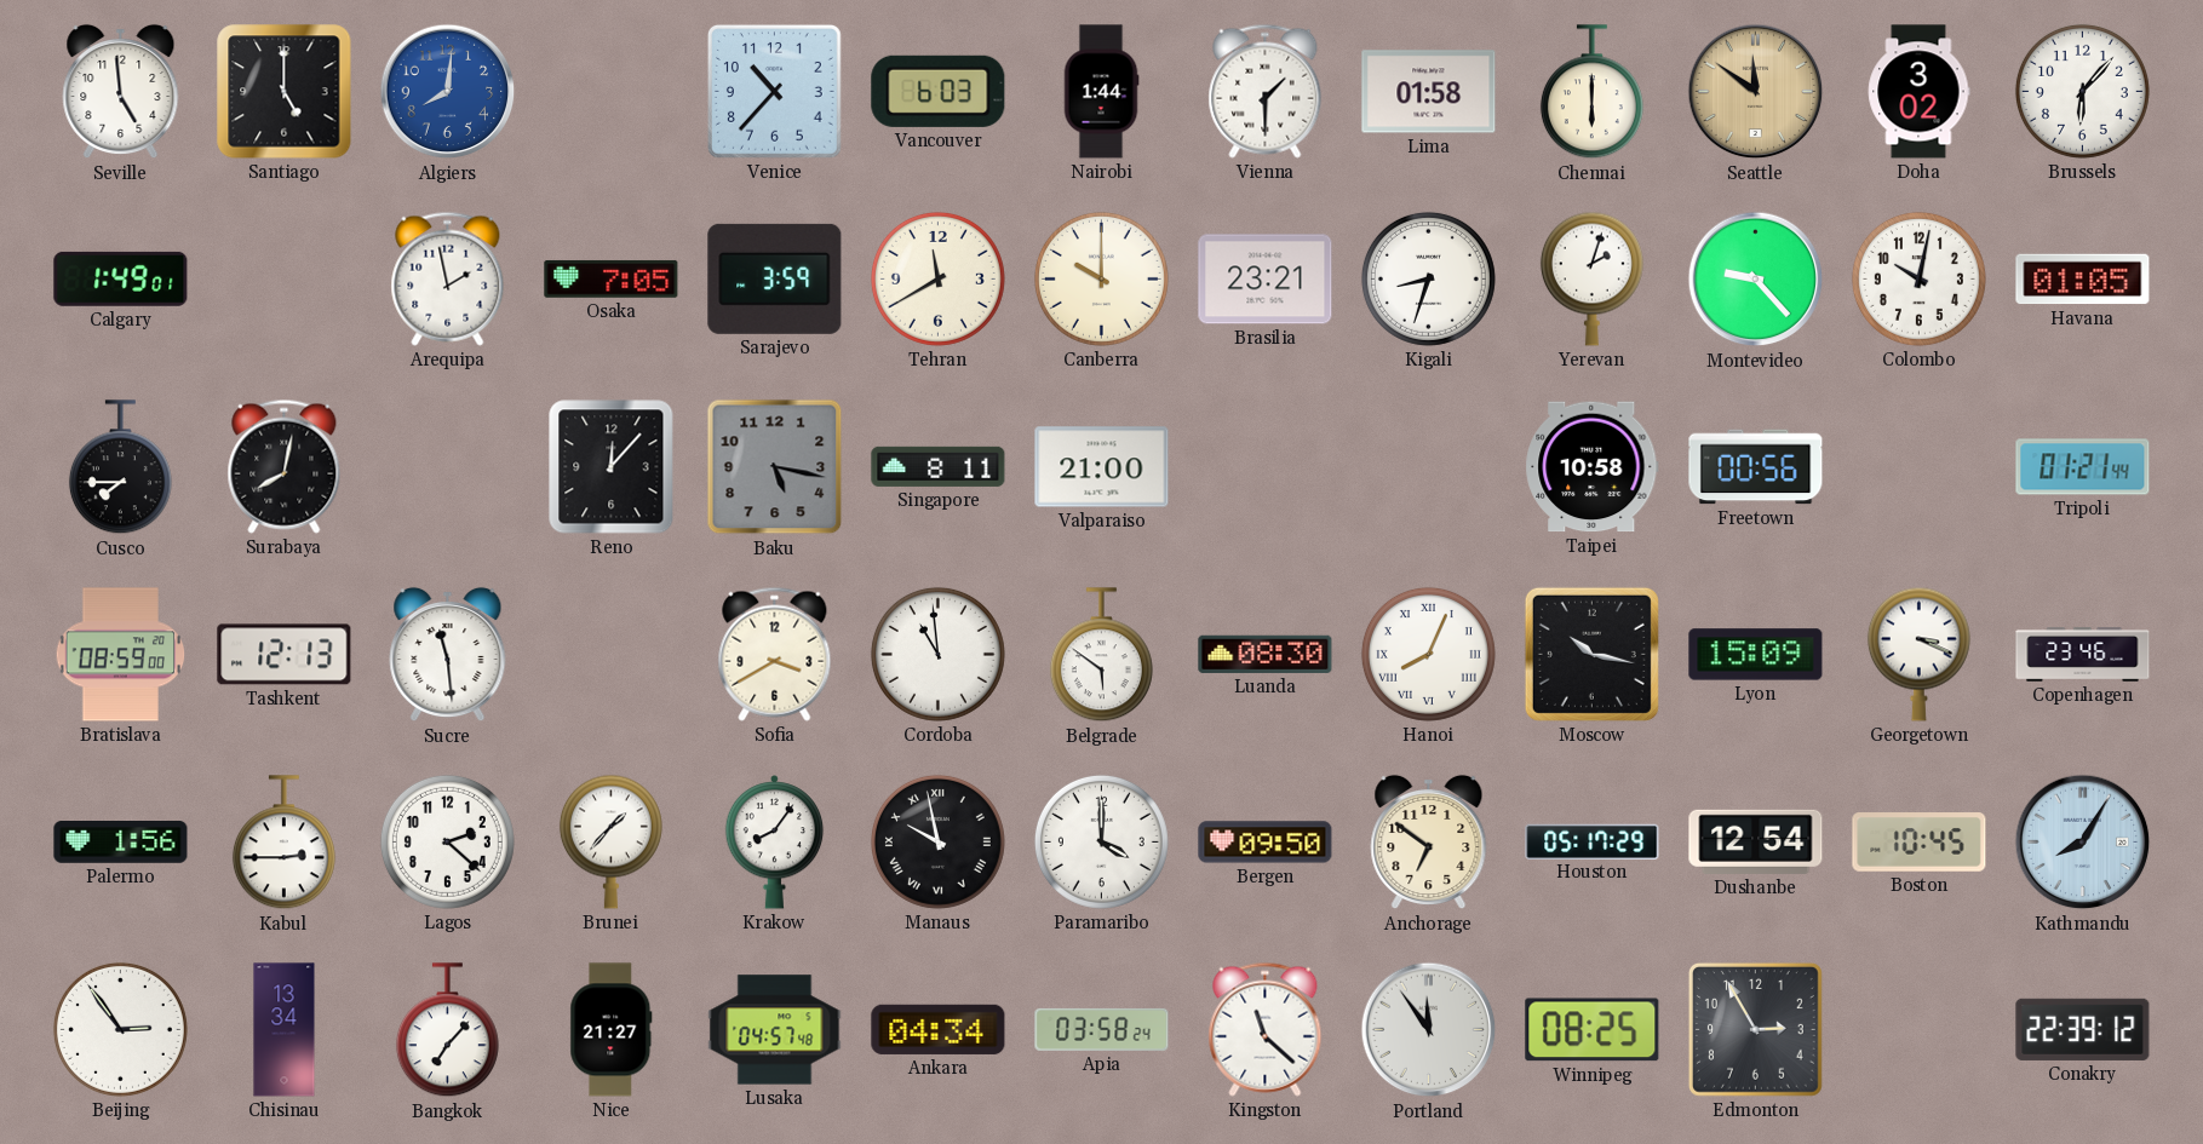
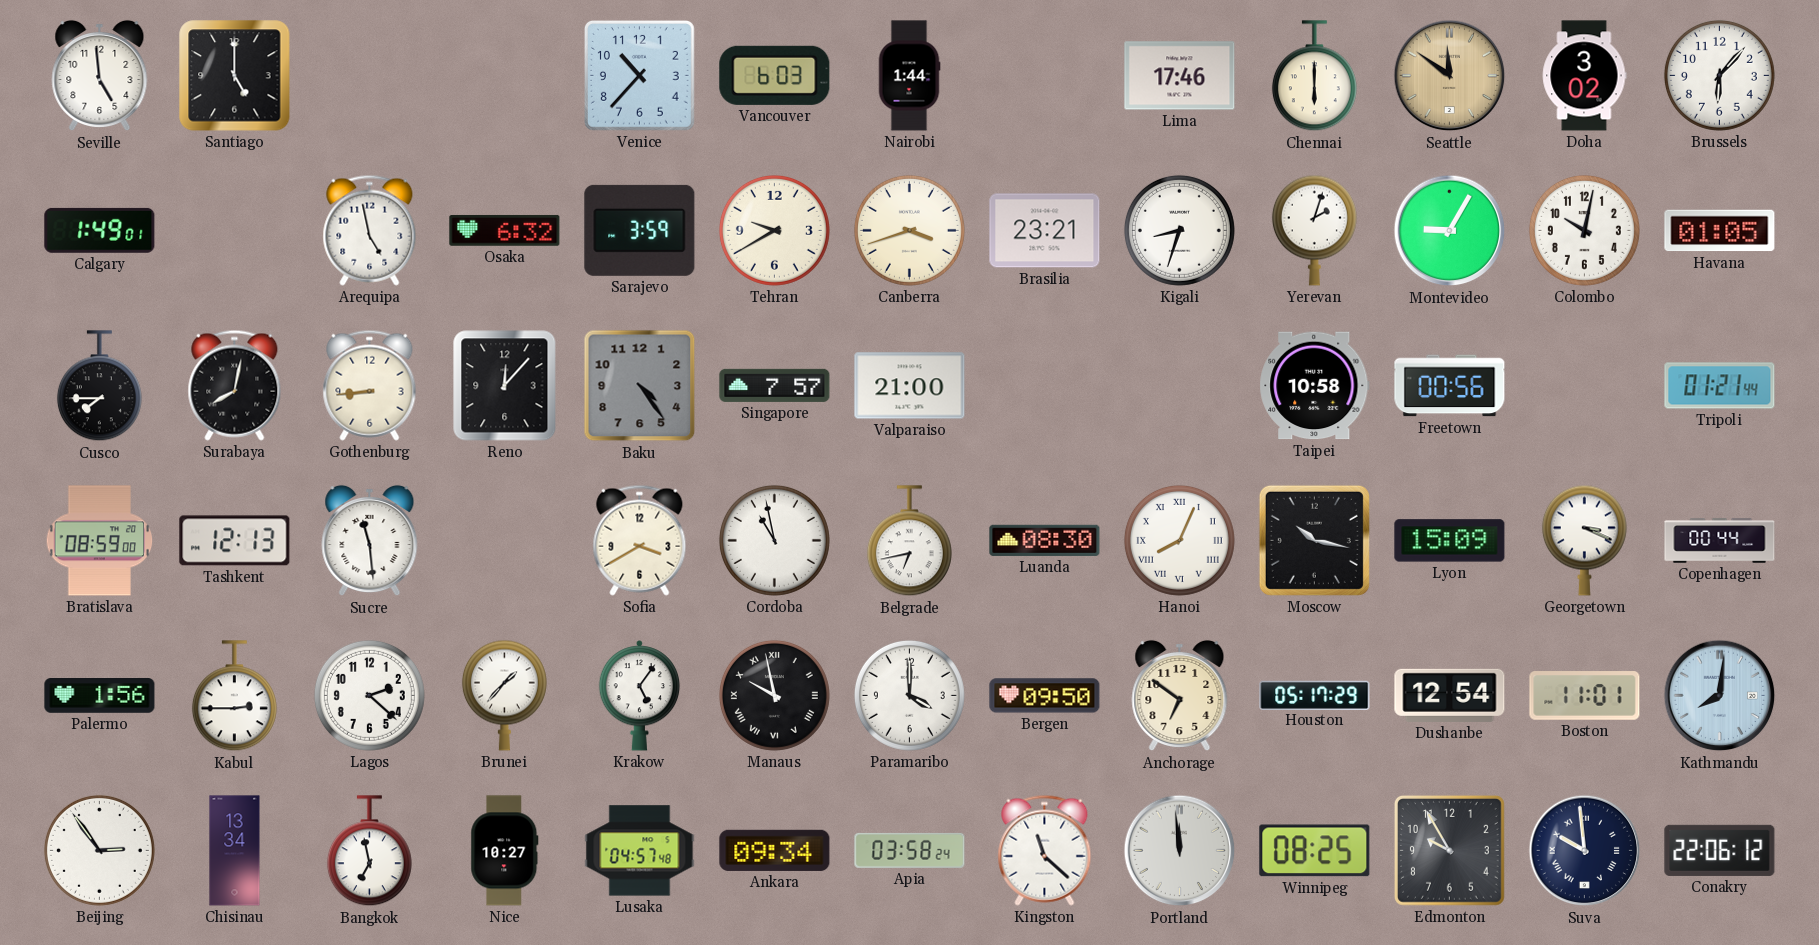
Algiers: 8:01 -> none
Vienna: 1:30 -> none
Lima: 01:58 -> 17:46
Arequipa: 1:58 -> 4:58
Osaka: 7:05 -> 6:32
Tehran: 11:40 -> 9:40
Canberra: 10:00 -> 3:42
Montevideo: 9:23 -> 9:05
Gothenburg: none -> 8:44
Baku: 5:17 -> 4:24
Singapore: 8:11 -> 7:57
Cordoba: 10:59 -> 10:58
Belgrade: 5:51 -> 6:43
Copenhagen: 23:46 -> 00:44
Krakow: 8:06 -> 5:06
Boston: 10:45 -> 11:01
Kathmandu: 8:05 -> 8:01
Bangkok: 7:07 -> 6:58
Nice: 21:27 -> 10:27
Ankara: 04:34 -> 09:34
Portland: 11:54 -> 11:59
Edmonton: 2:55 -> 9:55
Suva: none -> 9:59
Conakry: 22:39 -> 22:06
